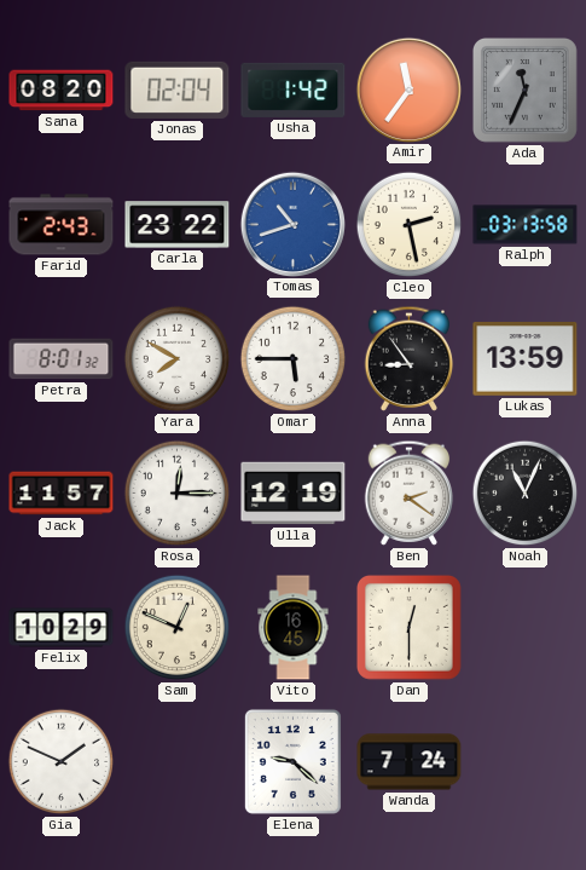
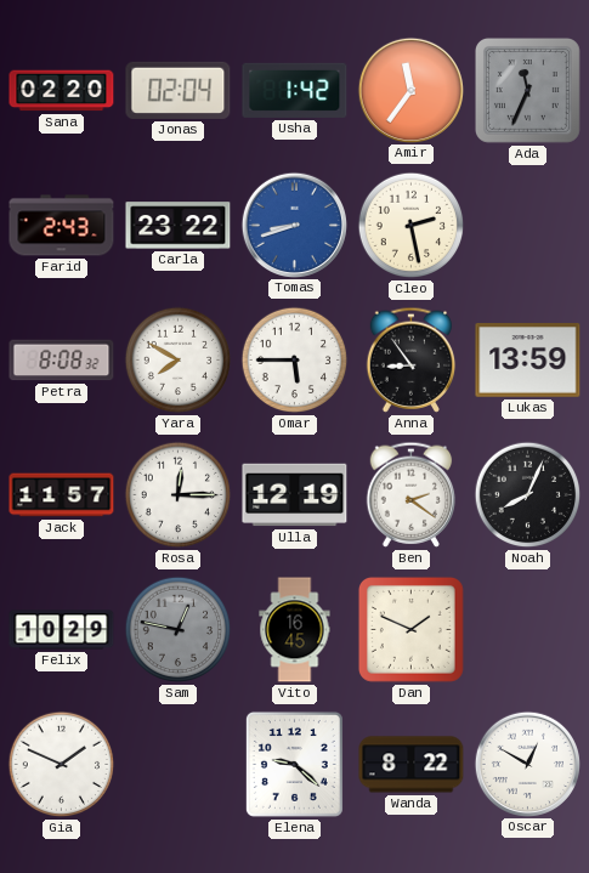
Sana: 08:20 -> 02:20
Tomas: 10:42 -> 8:42
Ralph: 03:13 -> none
Petra: 8:01 -> 8:08
Noah: 11:04 -> 8:04
Sam: 12:49 -> 12:47
Sam dial: cream -> grey
Dan: 12:30 -> 1:49
Wanda: 7:24 -> 8:22
Oscar: none -> 12:50
